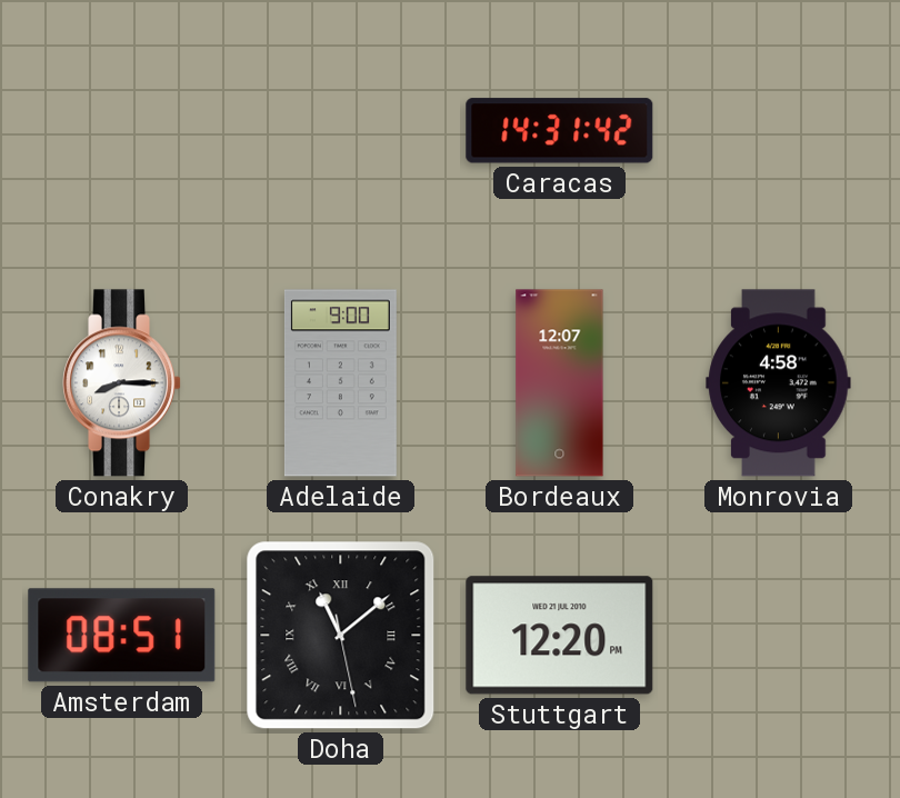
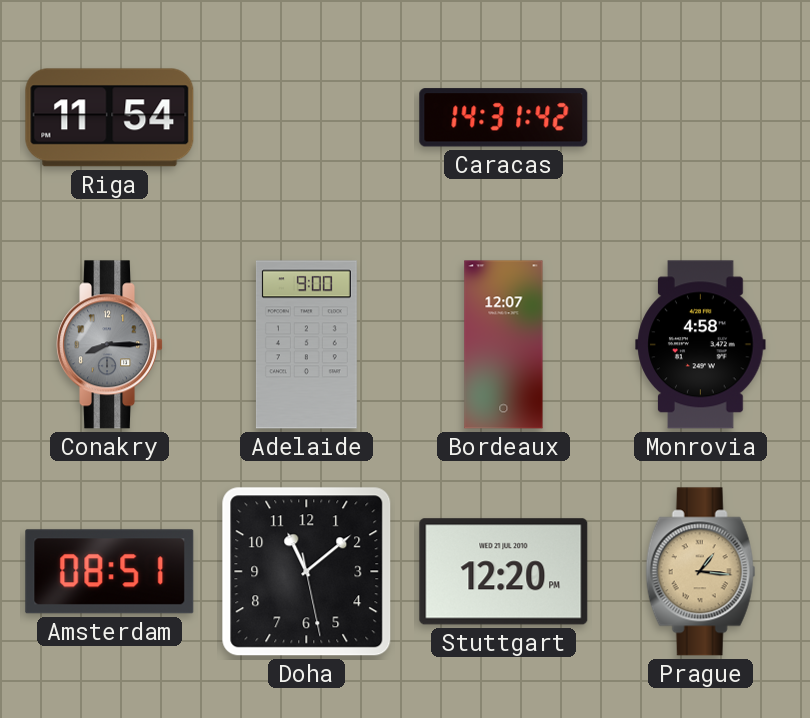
Riga: none -> 11:54
Conakry dial: white -> grey
Doha numerals: Roman -> Arabic
Prague: none -> 1:16
